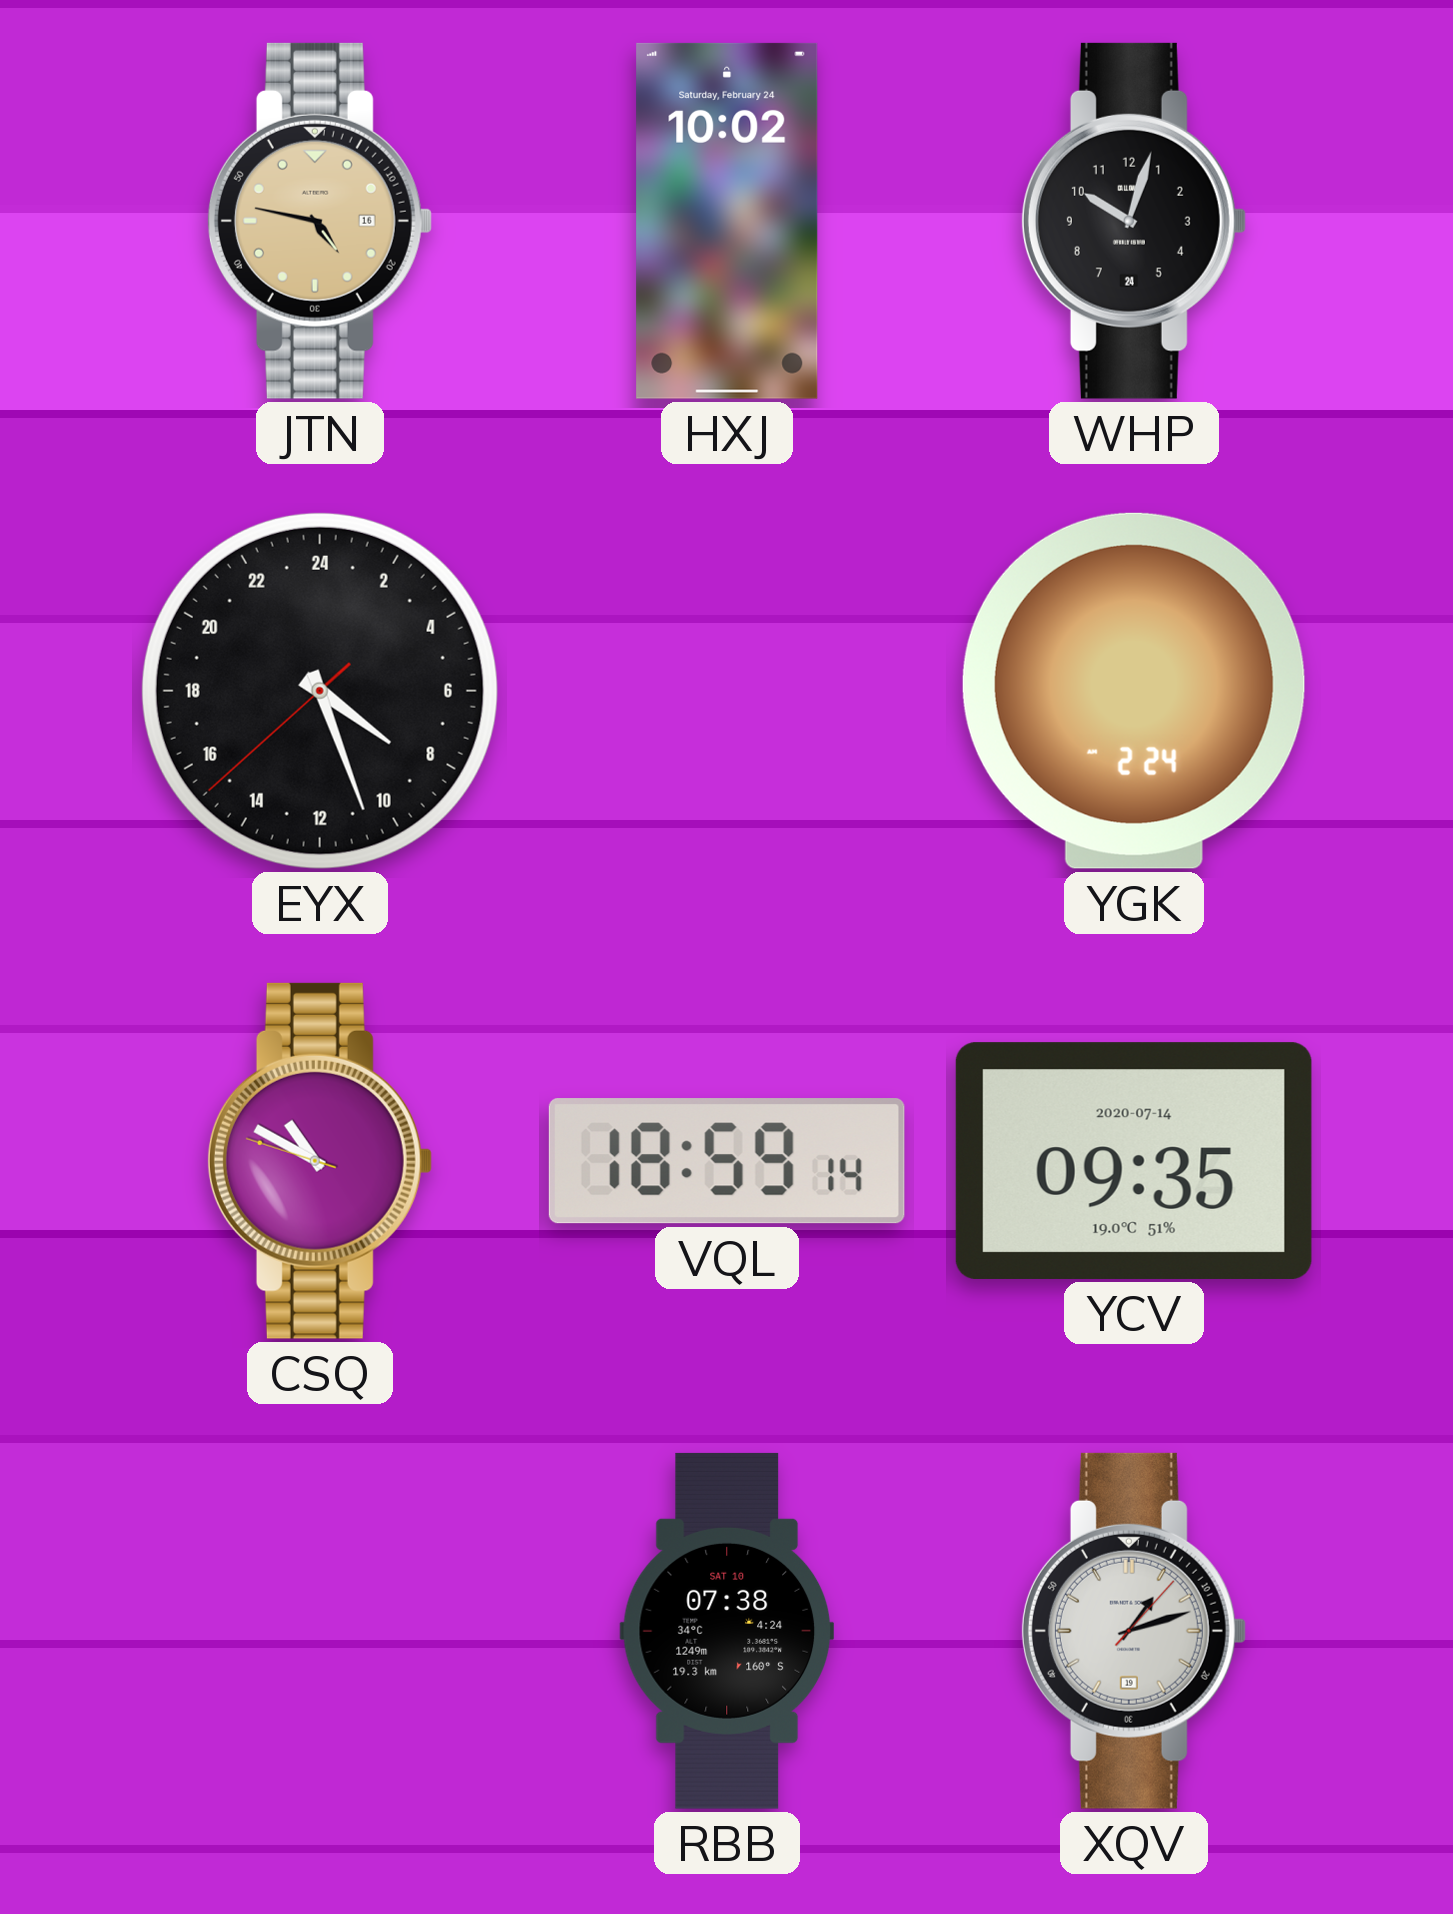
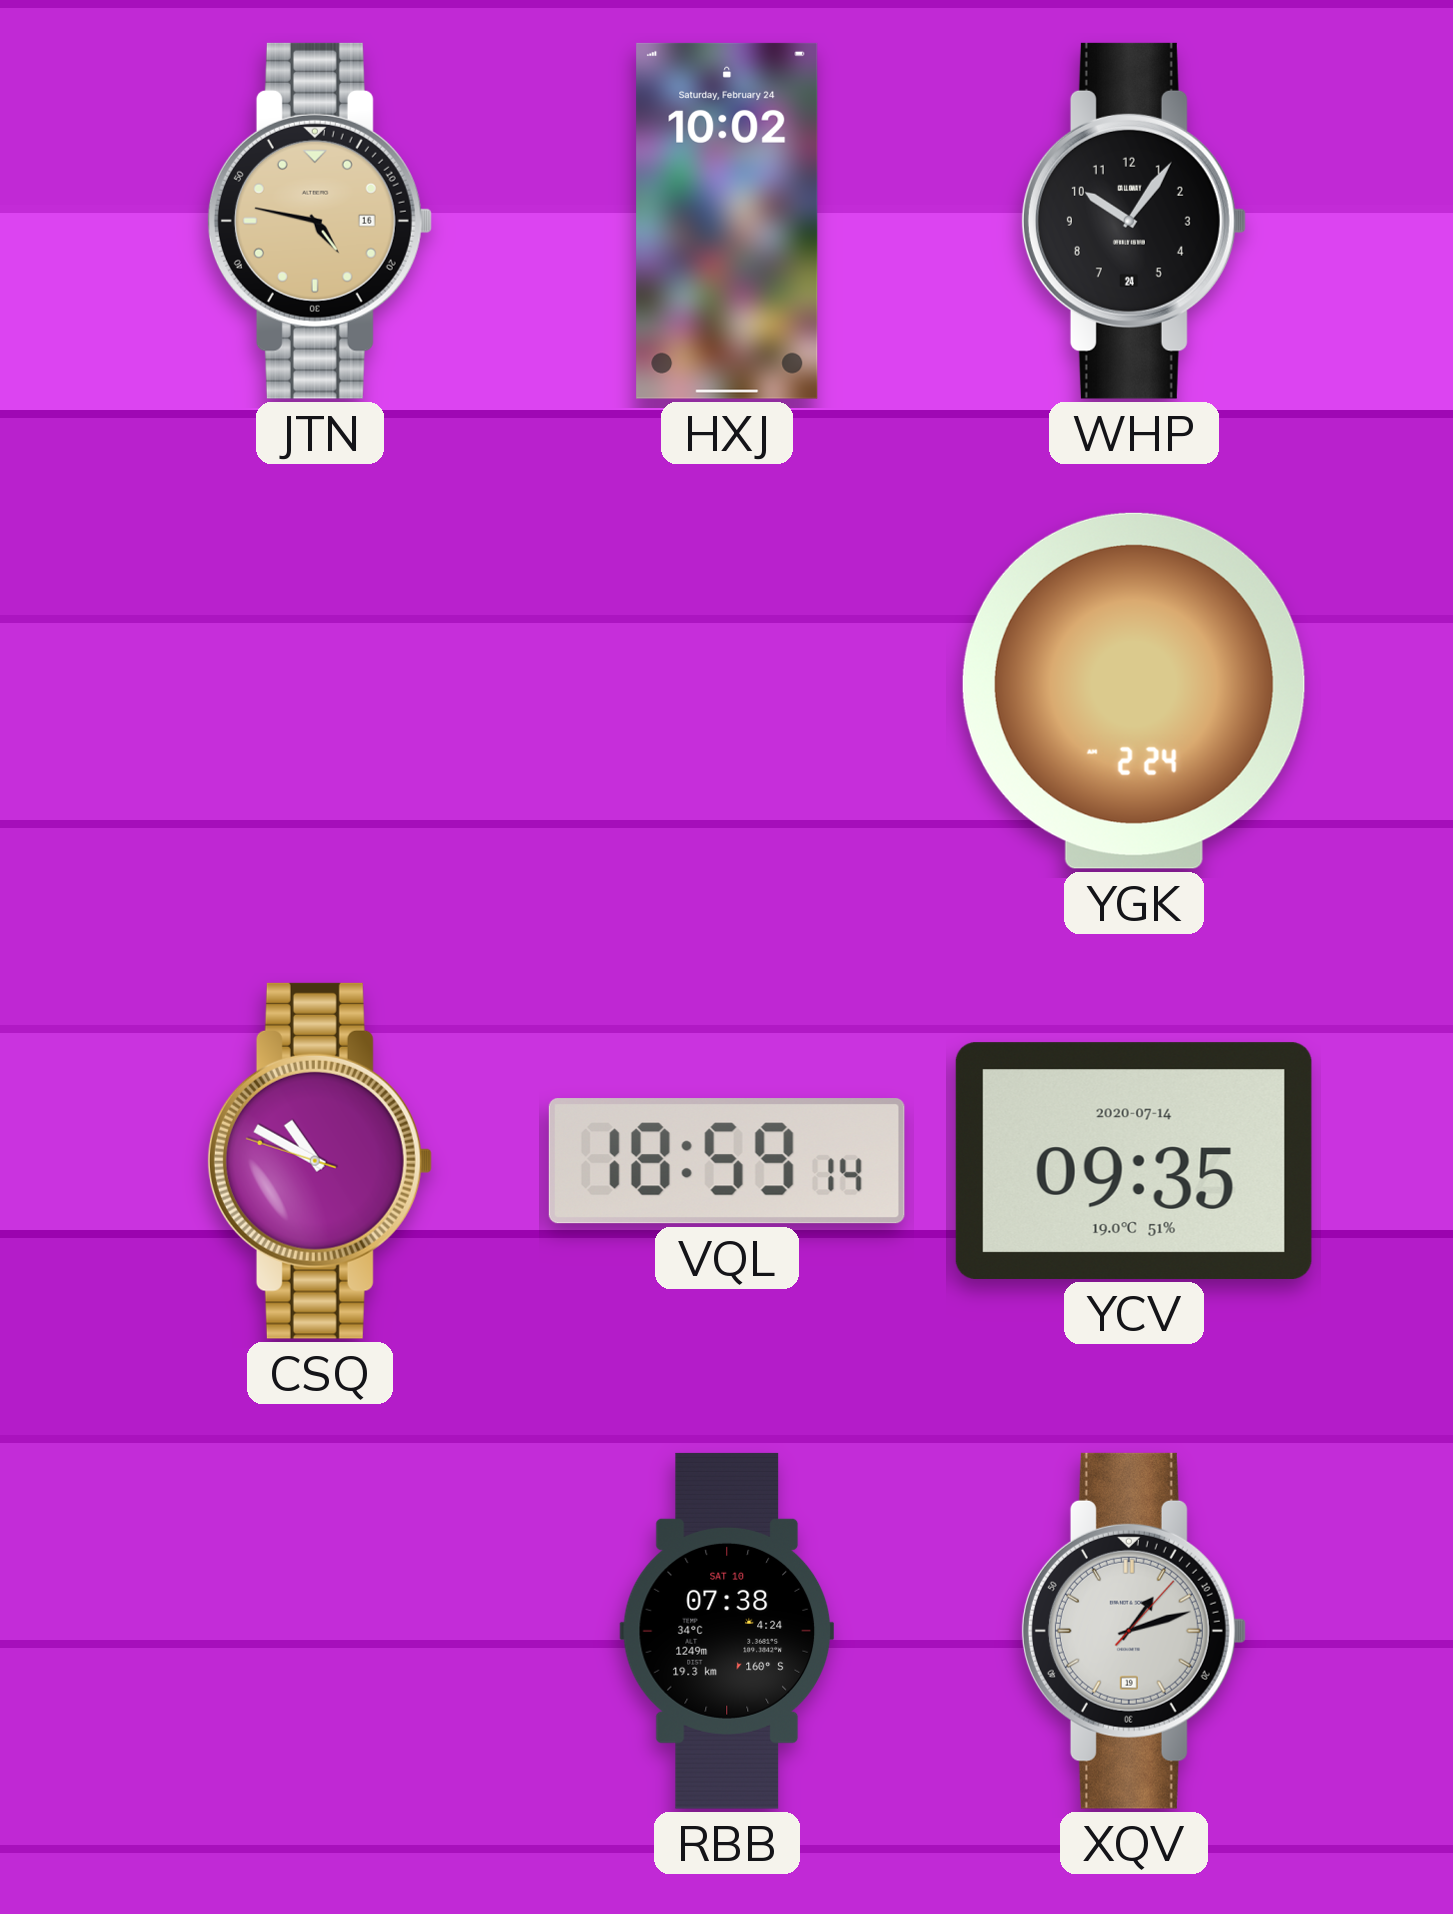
WHP: 10:03 -> 10:06
EYX: 8:26 -> none
